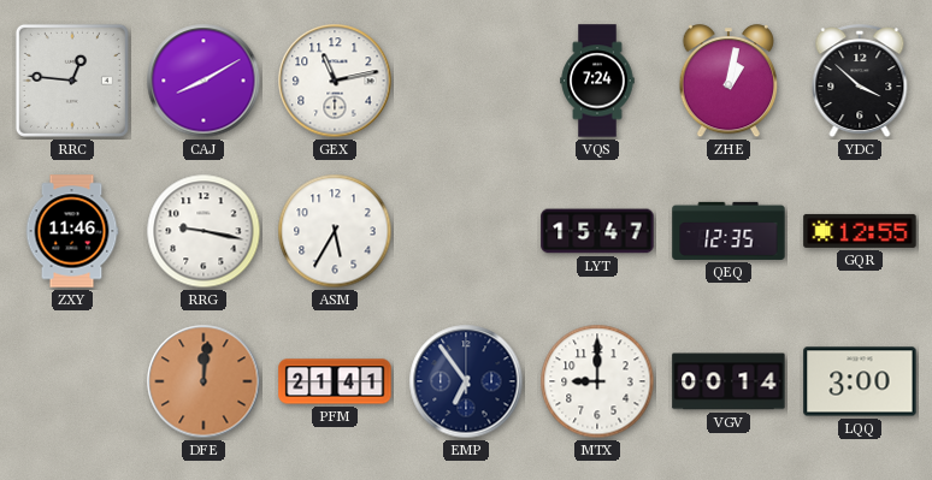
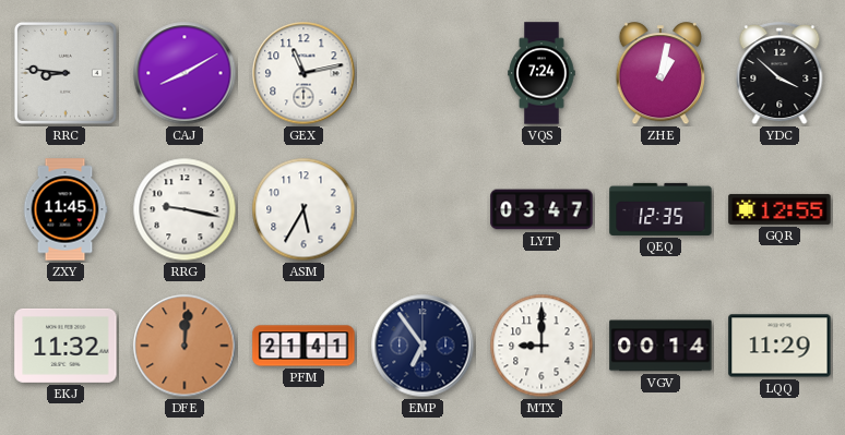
RRC: 12:46 -> 8:46
ZXY: 11:46 -> 11:45
LYT: 15:47 -> 03:47
EKJ: none -> 11:32
LQQ: 3:00 -> 11:29
